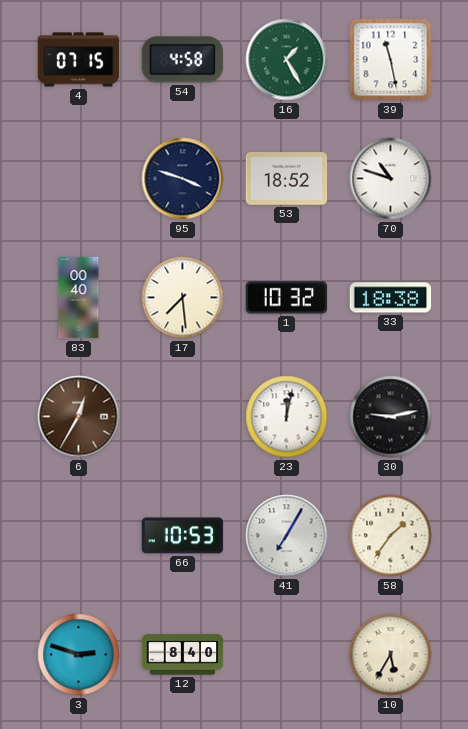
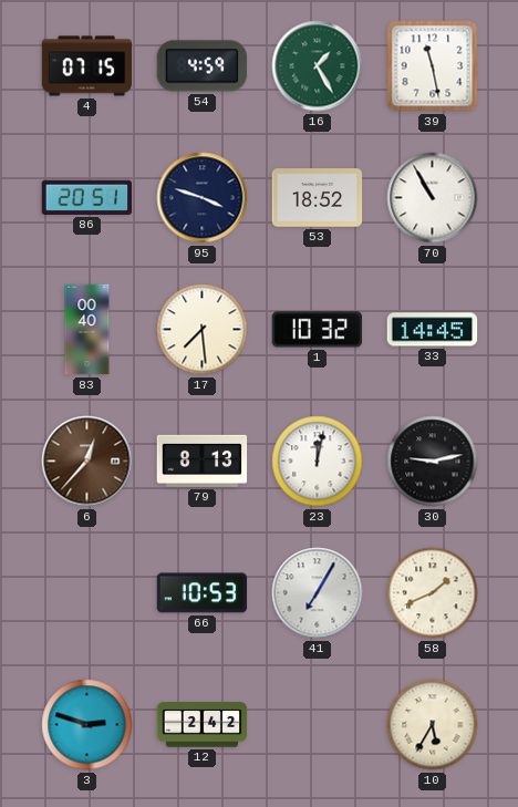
54: 4:58 -> 4:59
86: none -> 20:51
70: 10:48 -> 10:55
33: 18:38 -> 14:45
6: 12:35 -> 12:37
79: none -> 8:13
58: 1:36 -> 1:41
12: 8:40 -> 2:42
